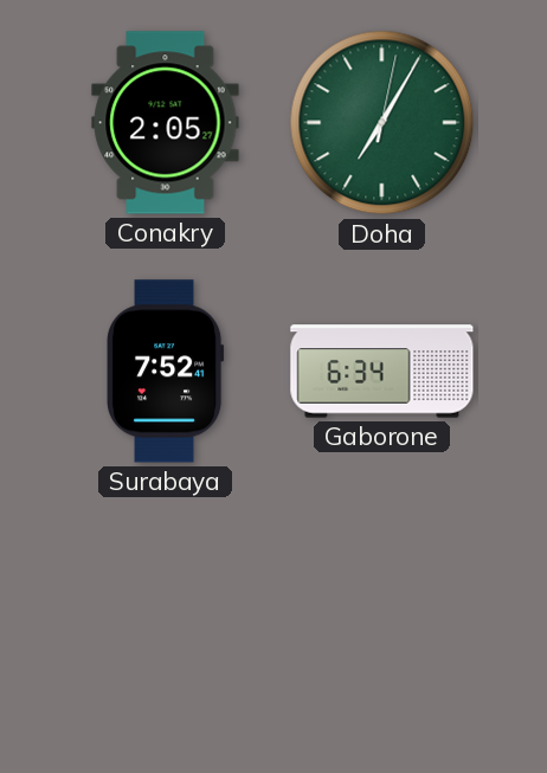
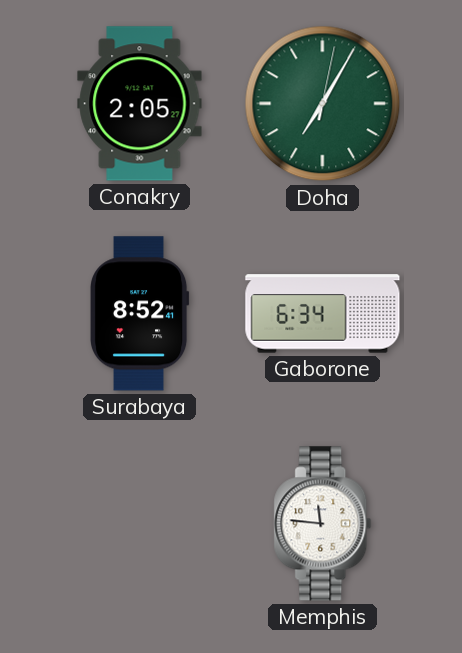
Surabaya: 7:52 -> 8:52
Memphis: none -> 11:46
